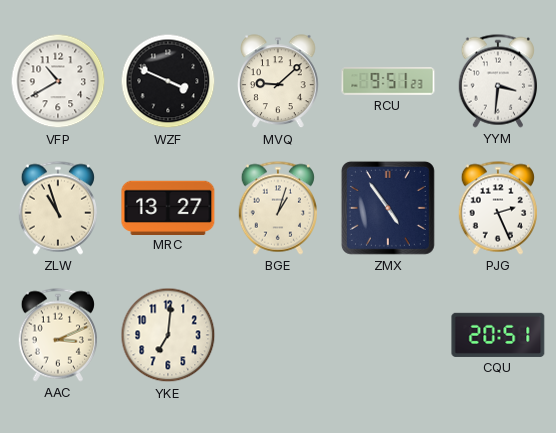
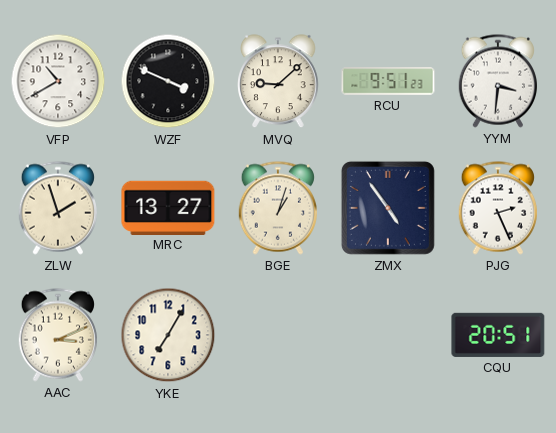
ZLW: 10:57 -> 1:57
YKE: 7:01 -> 7:05
